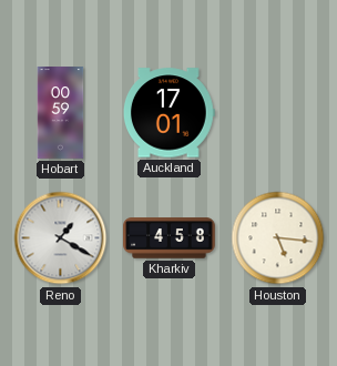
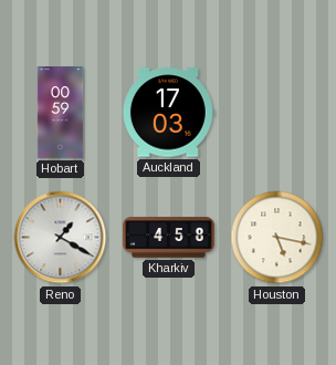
Auckland: 17:01 -> 17:03
Houston: 5:16 -> 5:17
